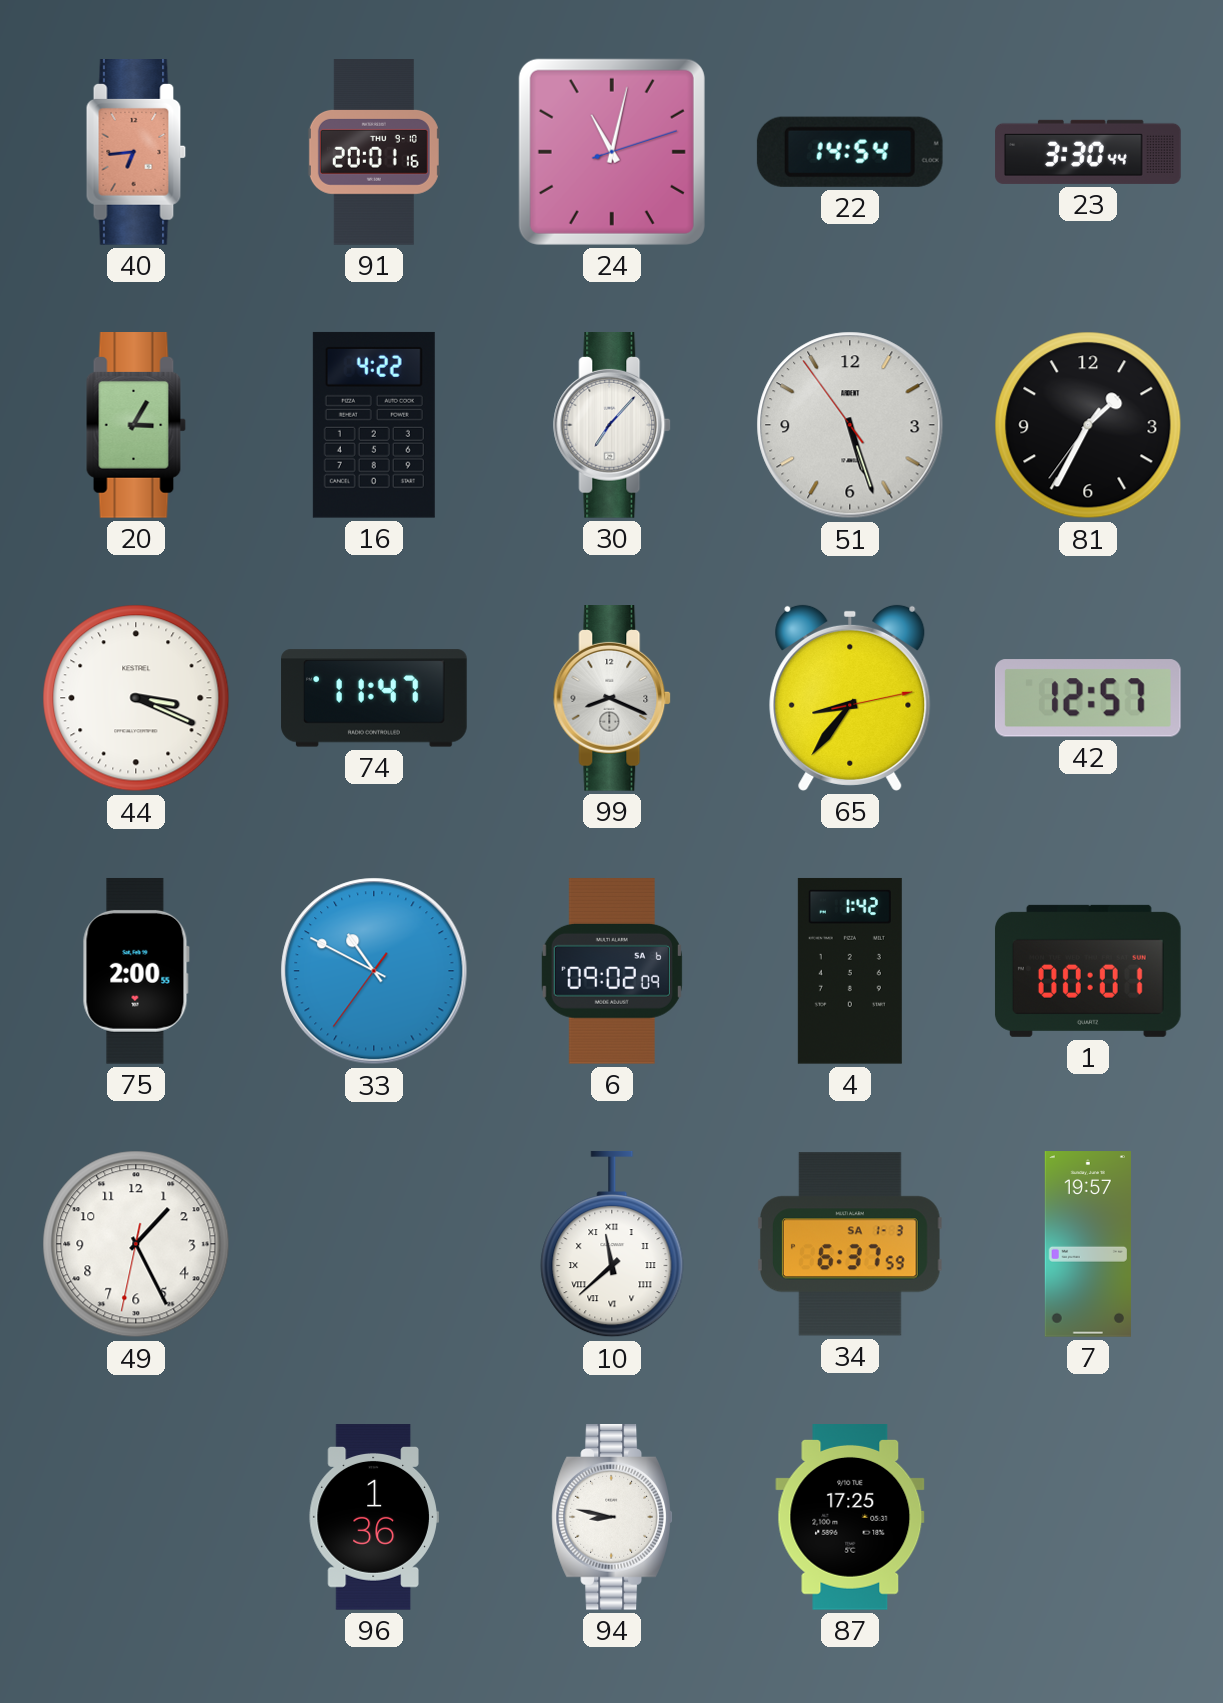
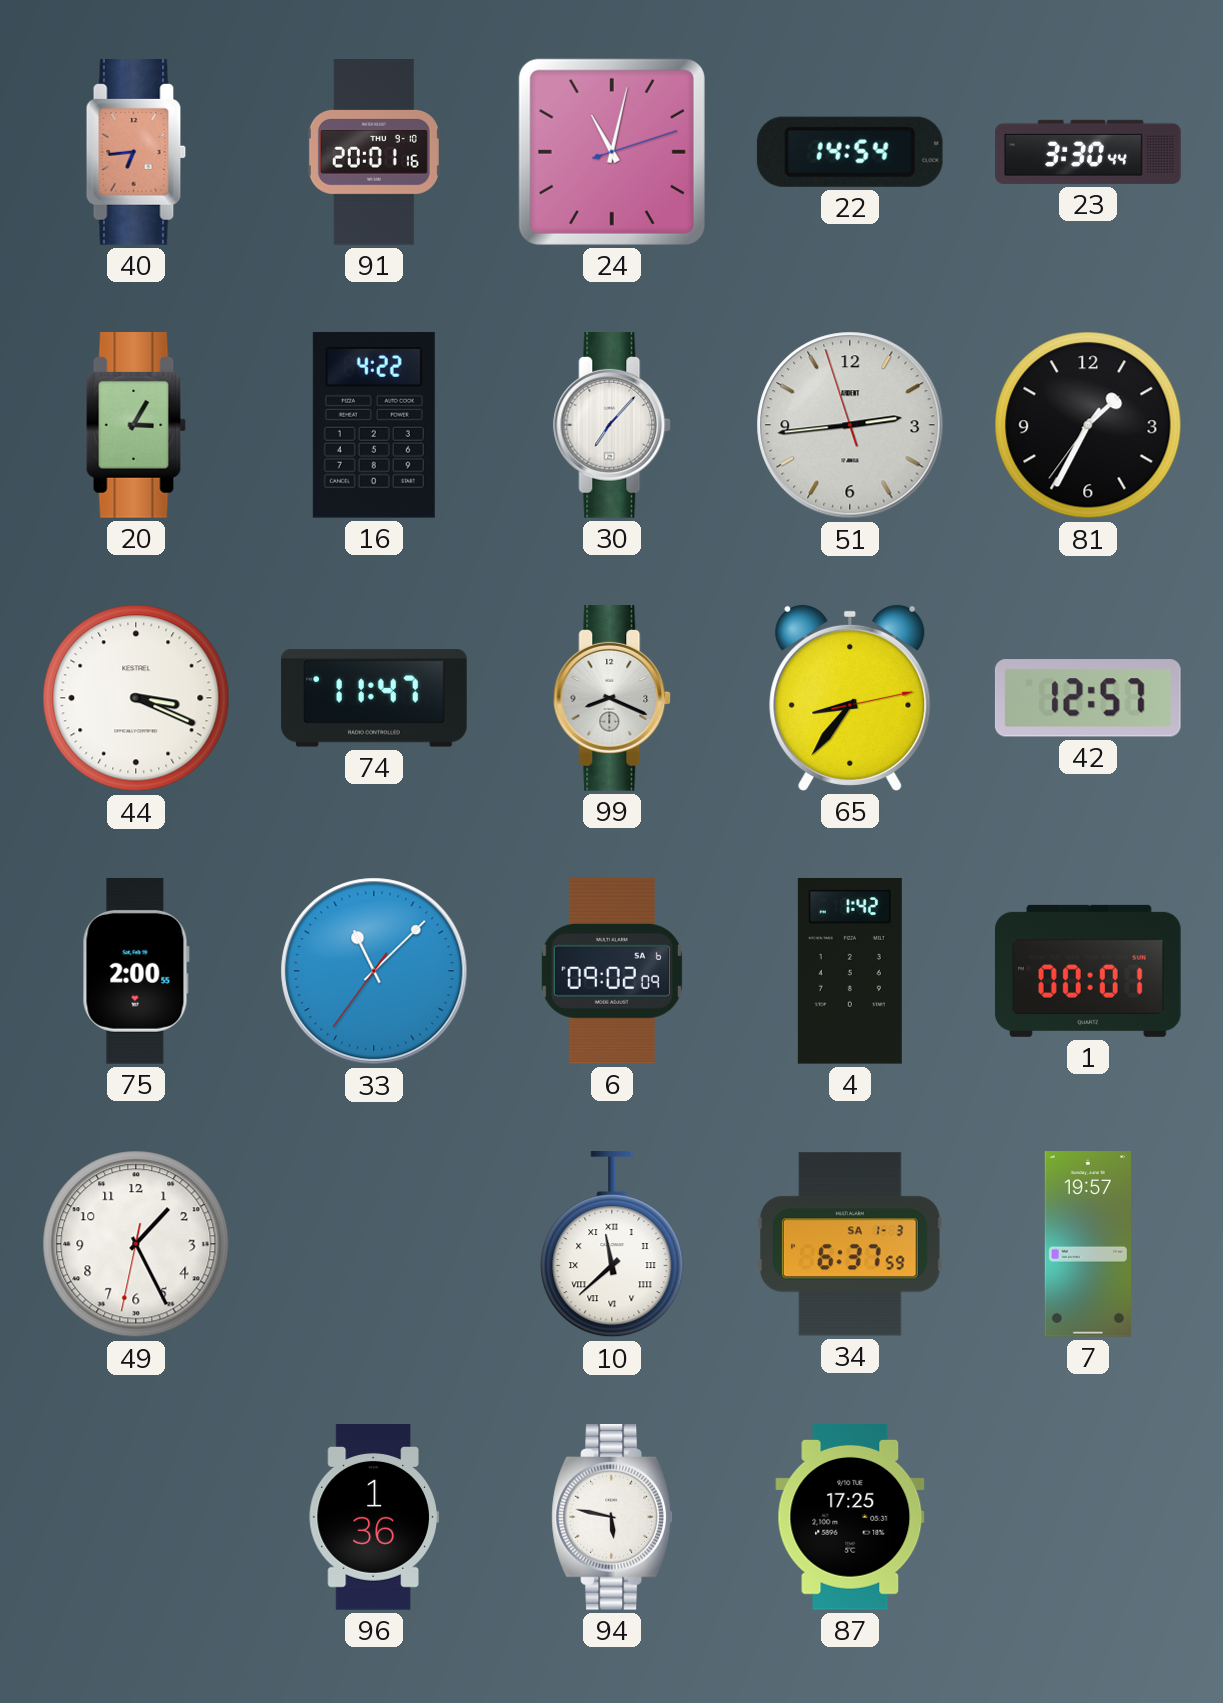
51: 5:26 -> 2:43
33: 10:49 -> 11:07
94: 8:47 -> 5:47
